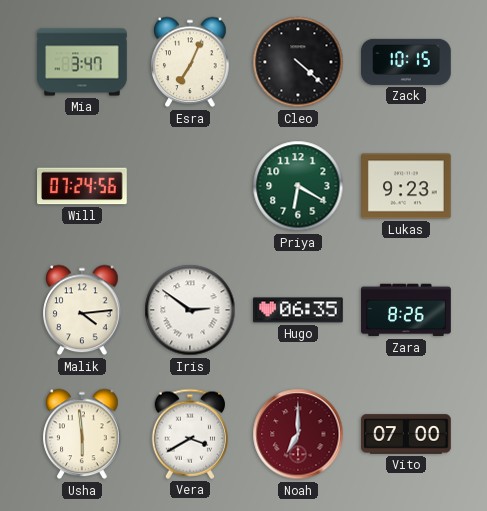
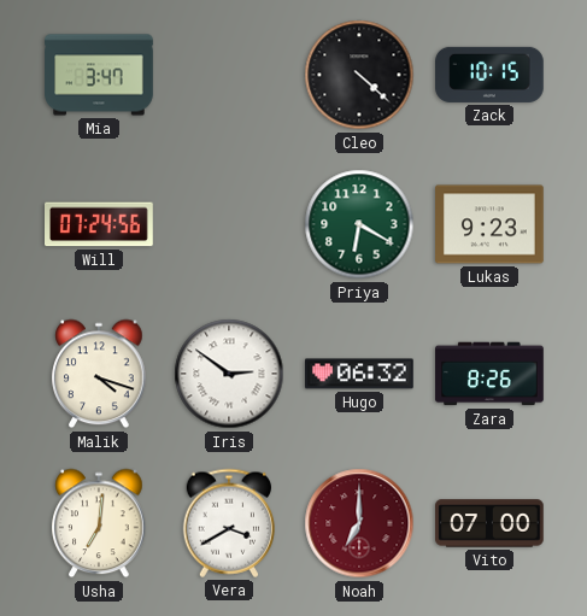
Esra: 7:04 -> none
Malik: 4:14 -> 4:18
Hugo: 06:35 -> 06:32
Usha: 5:59 -> 7:01
